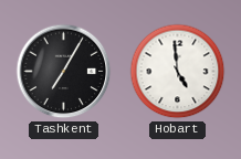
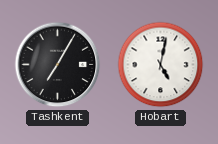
Hobart: 4:59 -> 5:02
